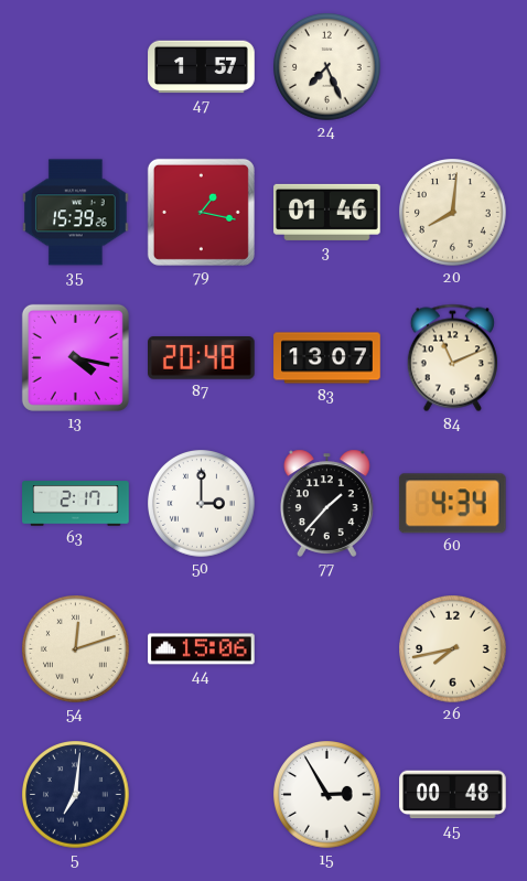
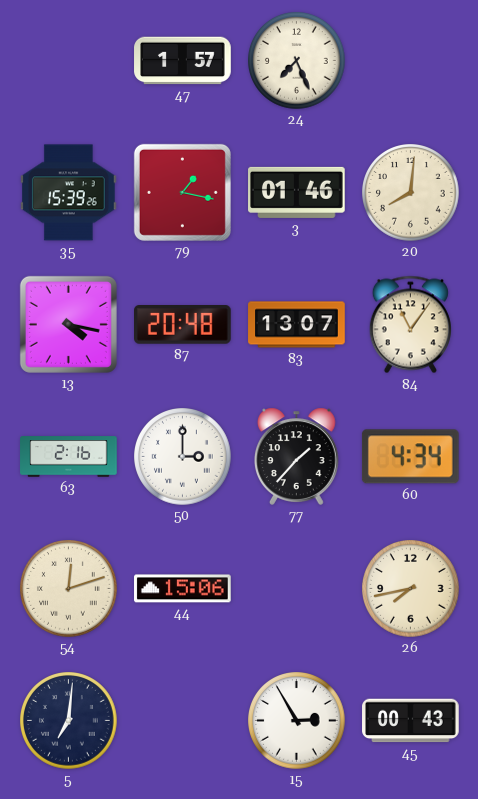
84: 11:11 -> 11:06
63: 2:17 -> 2:16
45: 00:48 -> 00:43
